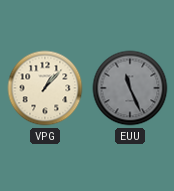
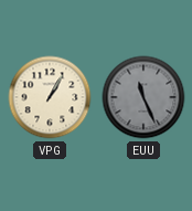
VPG: 1:07 -> 1:05
